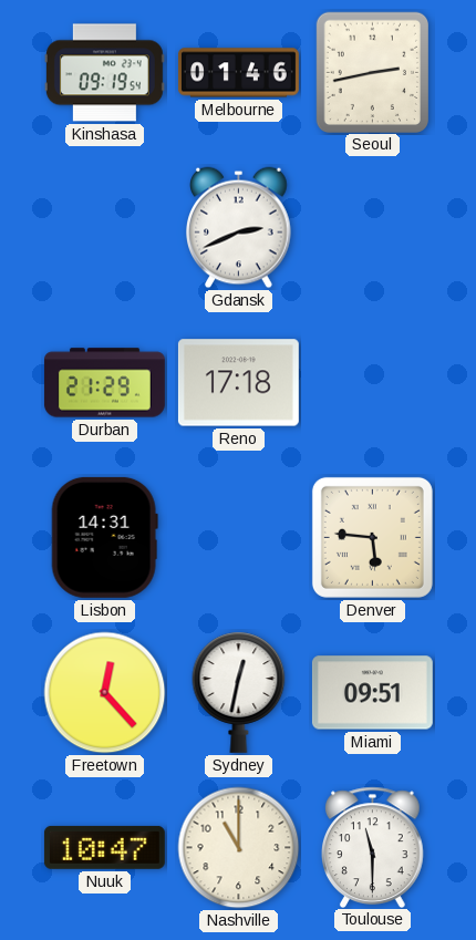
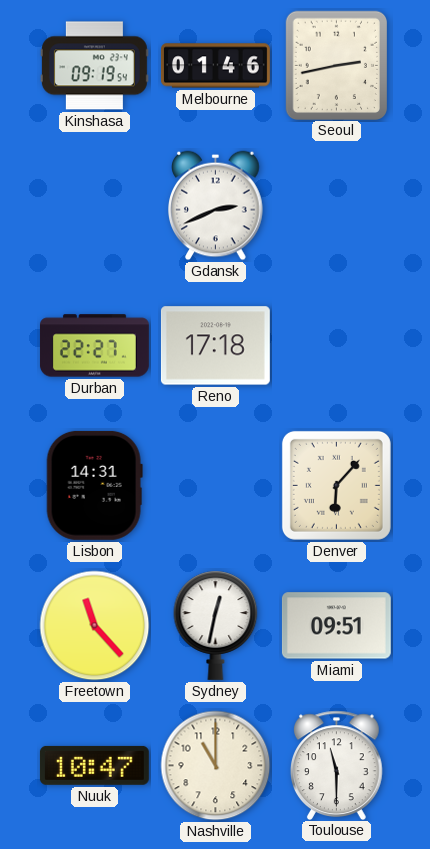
Durban: 21:29 -> 22:27
Denver: 5:46 -> 6:07
Freetown: 12:23 -> 11:23
